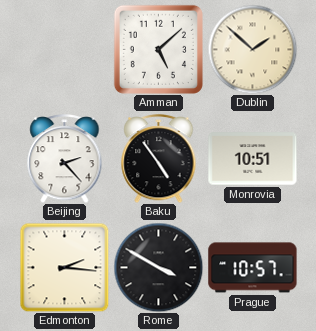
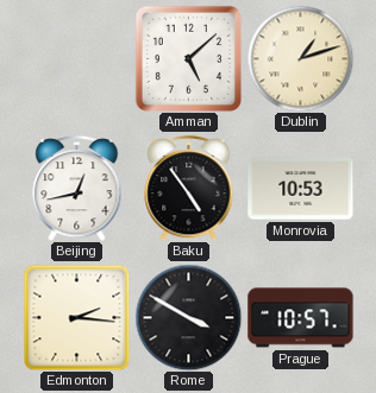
Dublin: 1:52 -> 1:12
Beijing: 2:23 -> 12:43
Monrovia: 10:51 -> 10:53
